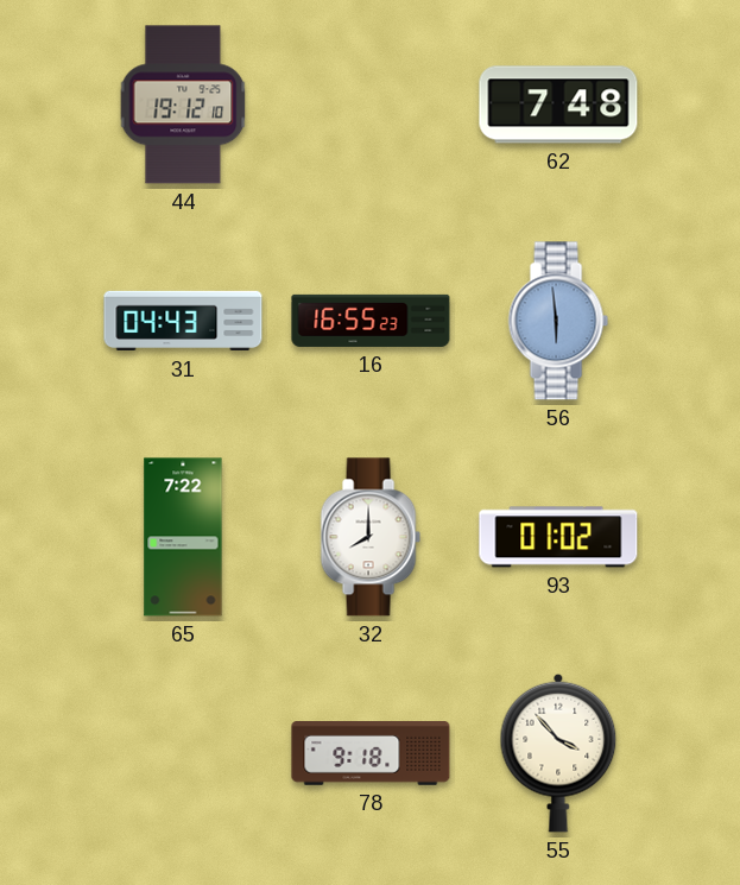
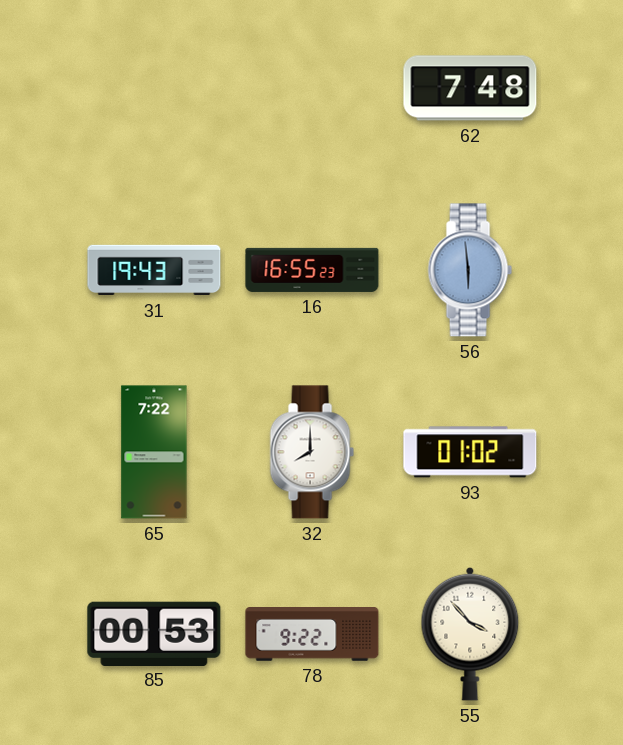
44: 19:12 -> none
31: 04:43 -> 19:43
85: none -> 00:53
78: 9:18 -> 9:22
